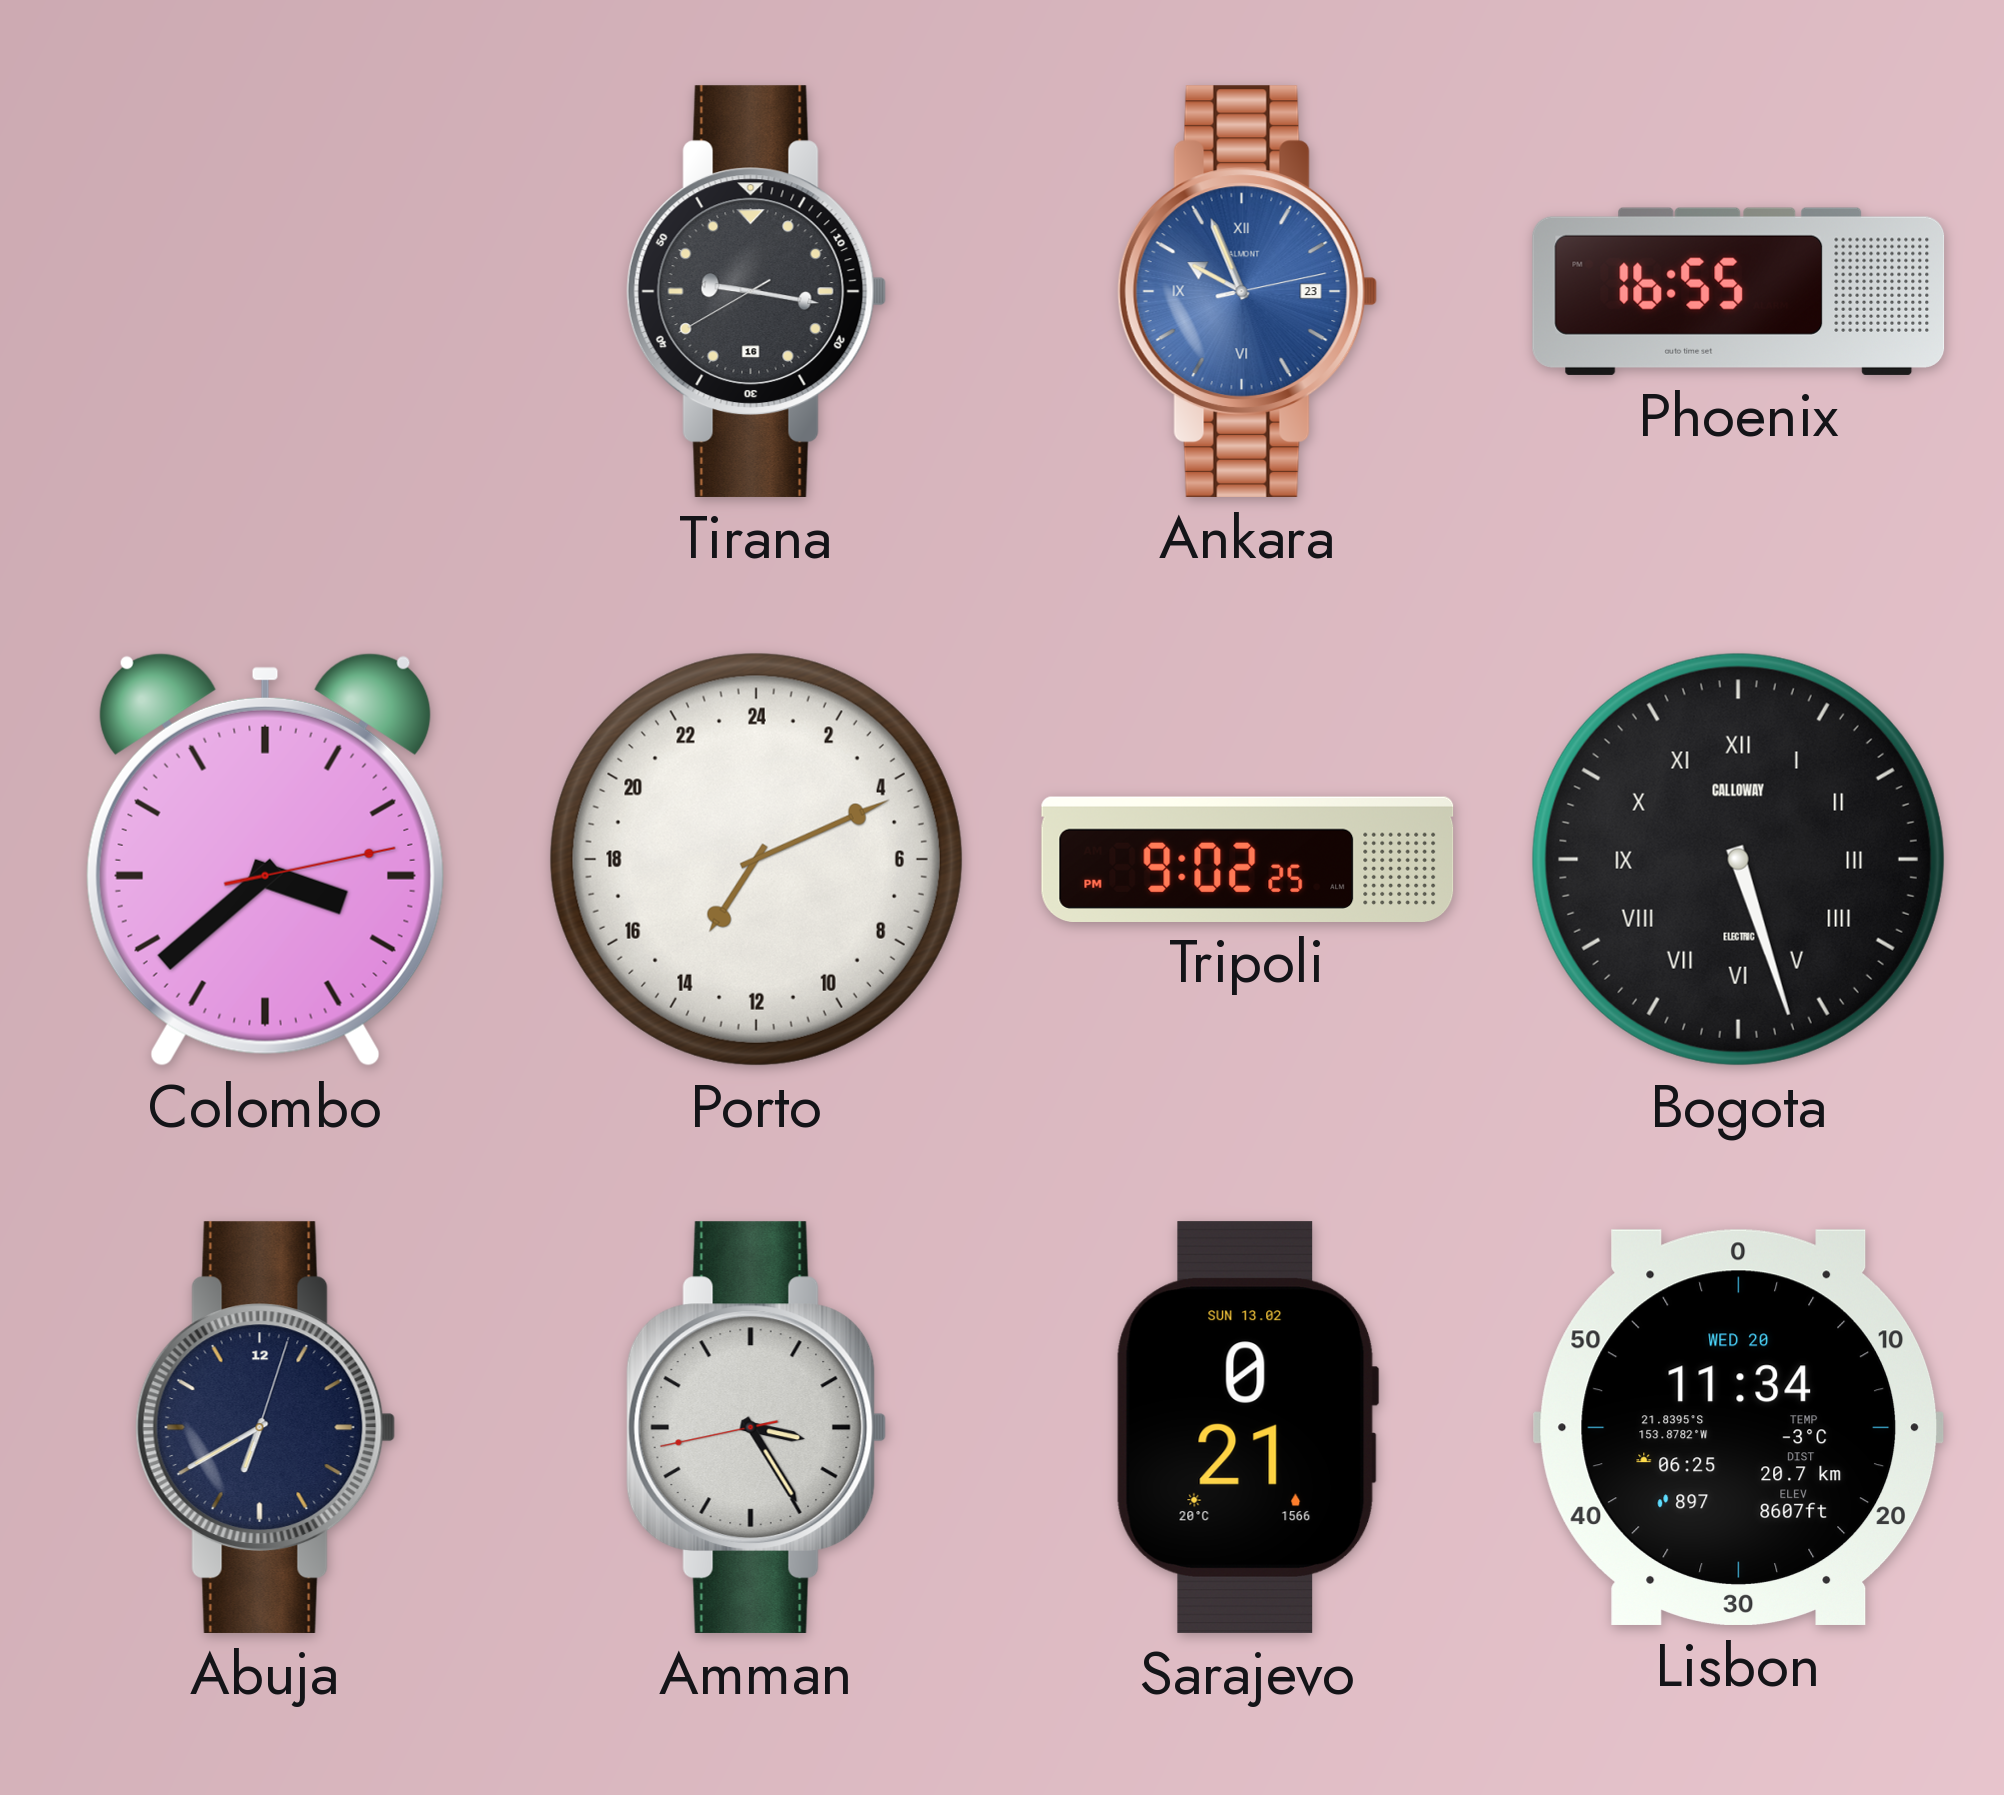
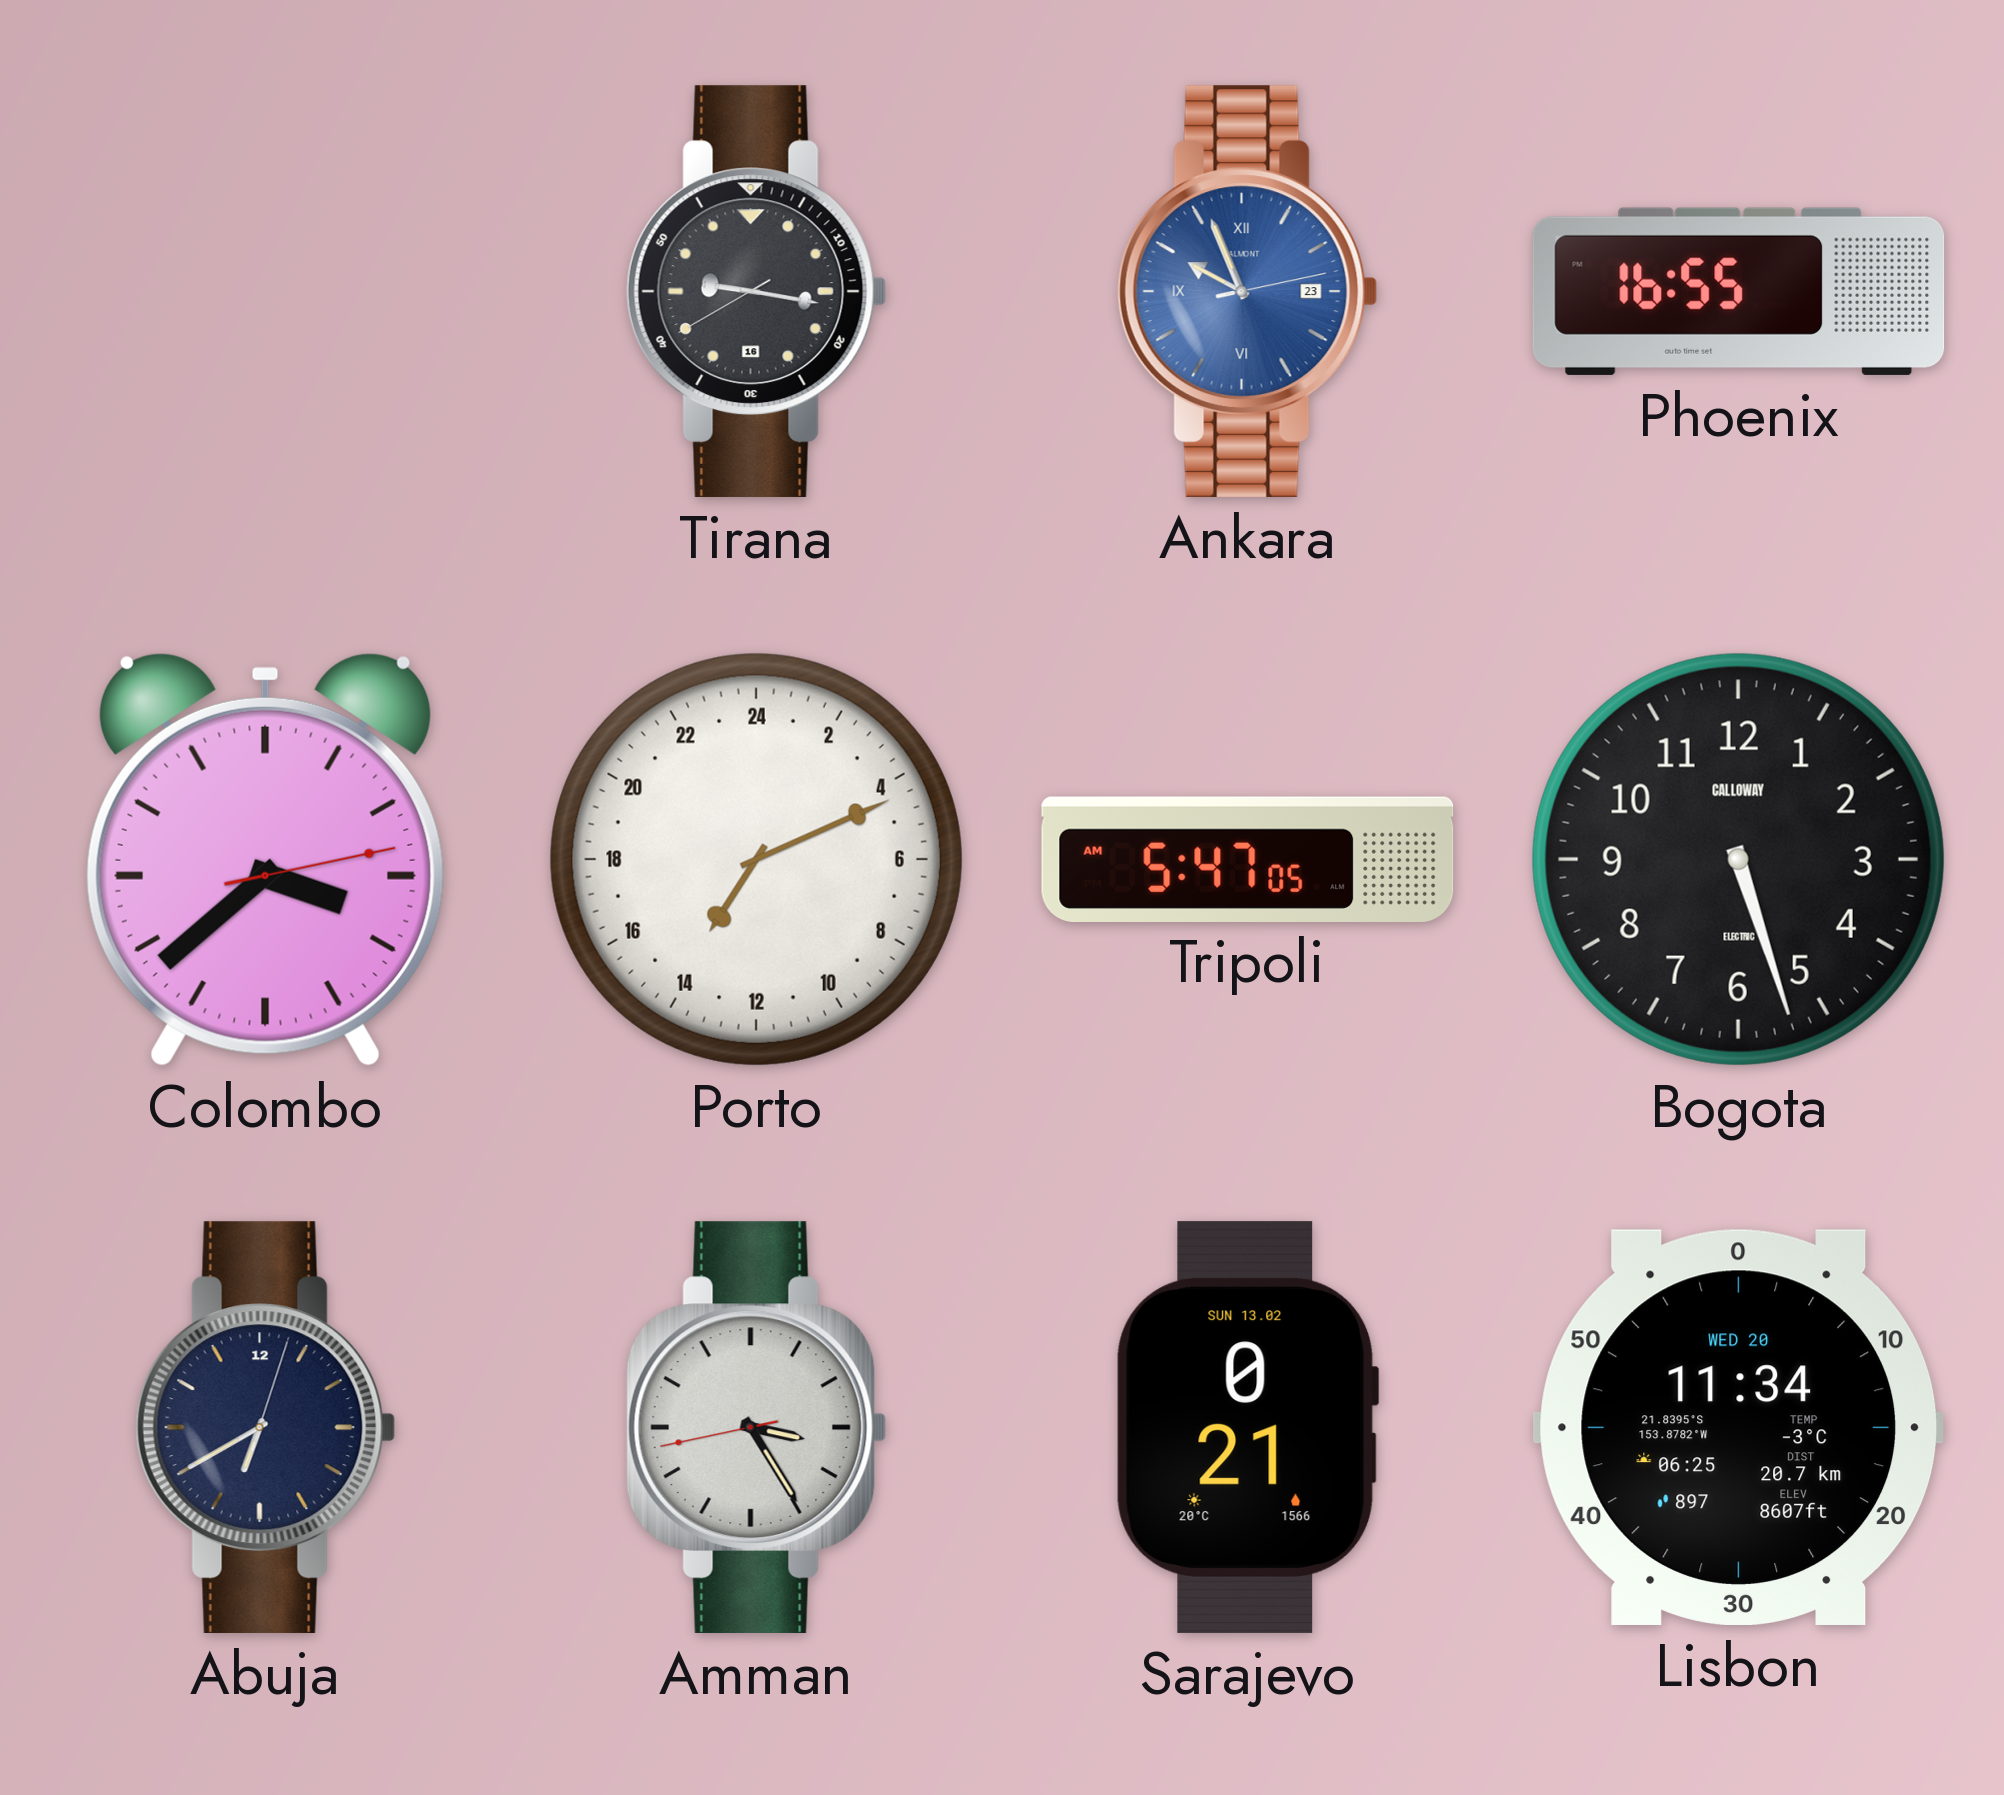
Tripoli: 9:02 -> 5:47
Bogota numerals: Roman -> Arabic
